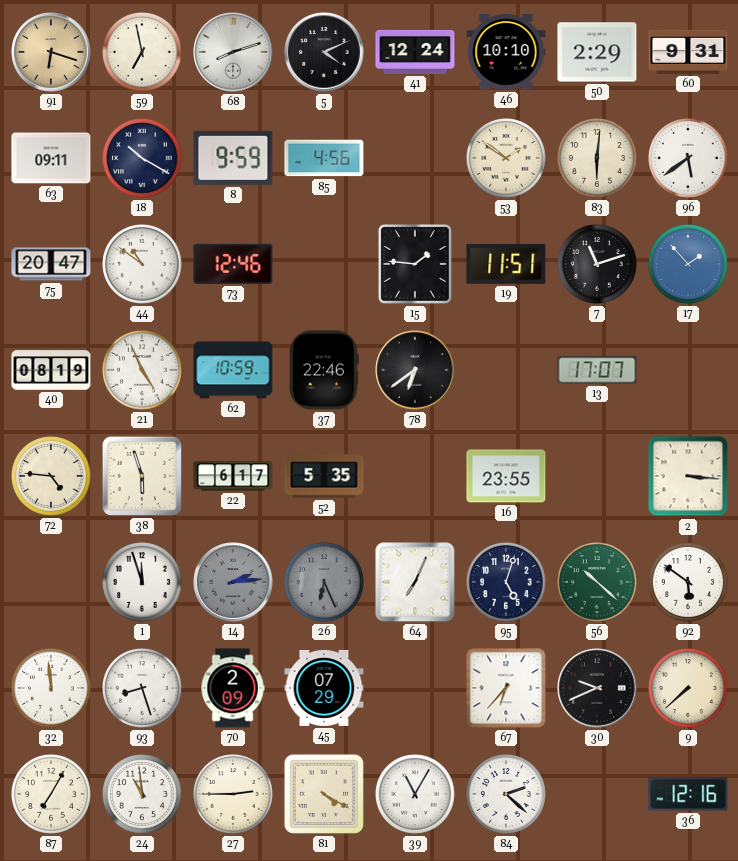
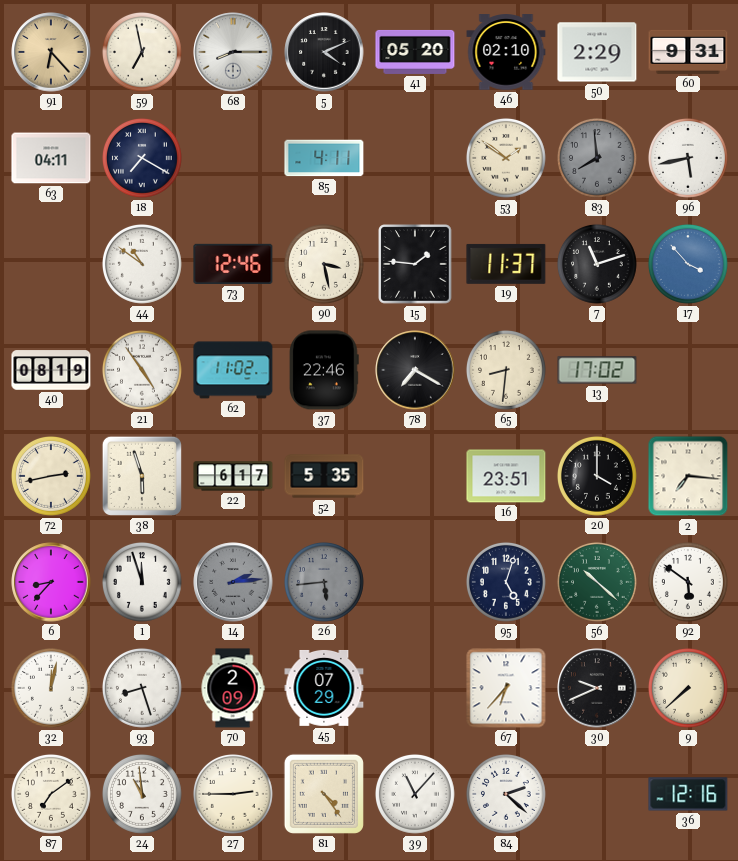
91: 6:18 -> 6:23
68: 8:12 -> 8:15
41: 12:24 -> 05:20
46: 10:10 -> 02:10
63: 09:11 -> 04:11
18: 10:20 -> 7:20
8: 9:59 -> none
85: 4:56 -> 4:11
83: 6:01 -> 7:59
83 dial: cream -> grey
96: 5:39 -> 5:43
75: 20:47 -> none
90: none -> 3:28
19: 11:51 -> 11:37
17: 1:53 -> 3:53
21: 4:56 -> 4:54
62: 10:59 -> 11:02
78: 6:39 -> 7:20
65: none -> 8:31
13: 17:07 -> 17:02
72: 4:46 -> 2:43
16: 23:55 -> 23:51
20: none -> 4:00
2: 3:16 -> 7:16
6: none -> 8:37
26: 6:26 -> 5:44
64: 7:04 -> none
32: 11:59 -> 12:02
87: 7:05 -> 7:09
81: 4:20 -> 4:24
39: 11:05 -> 11:07
